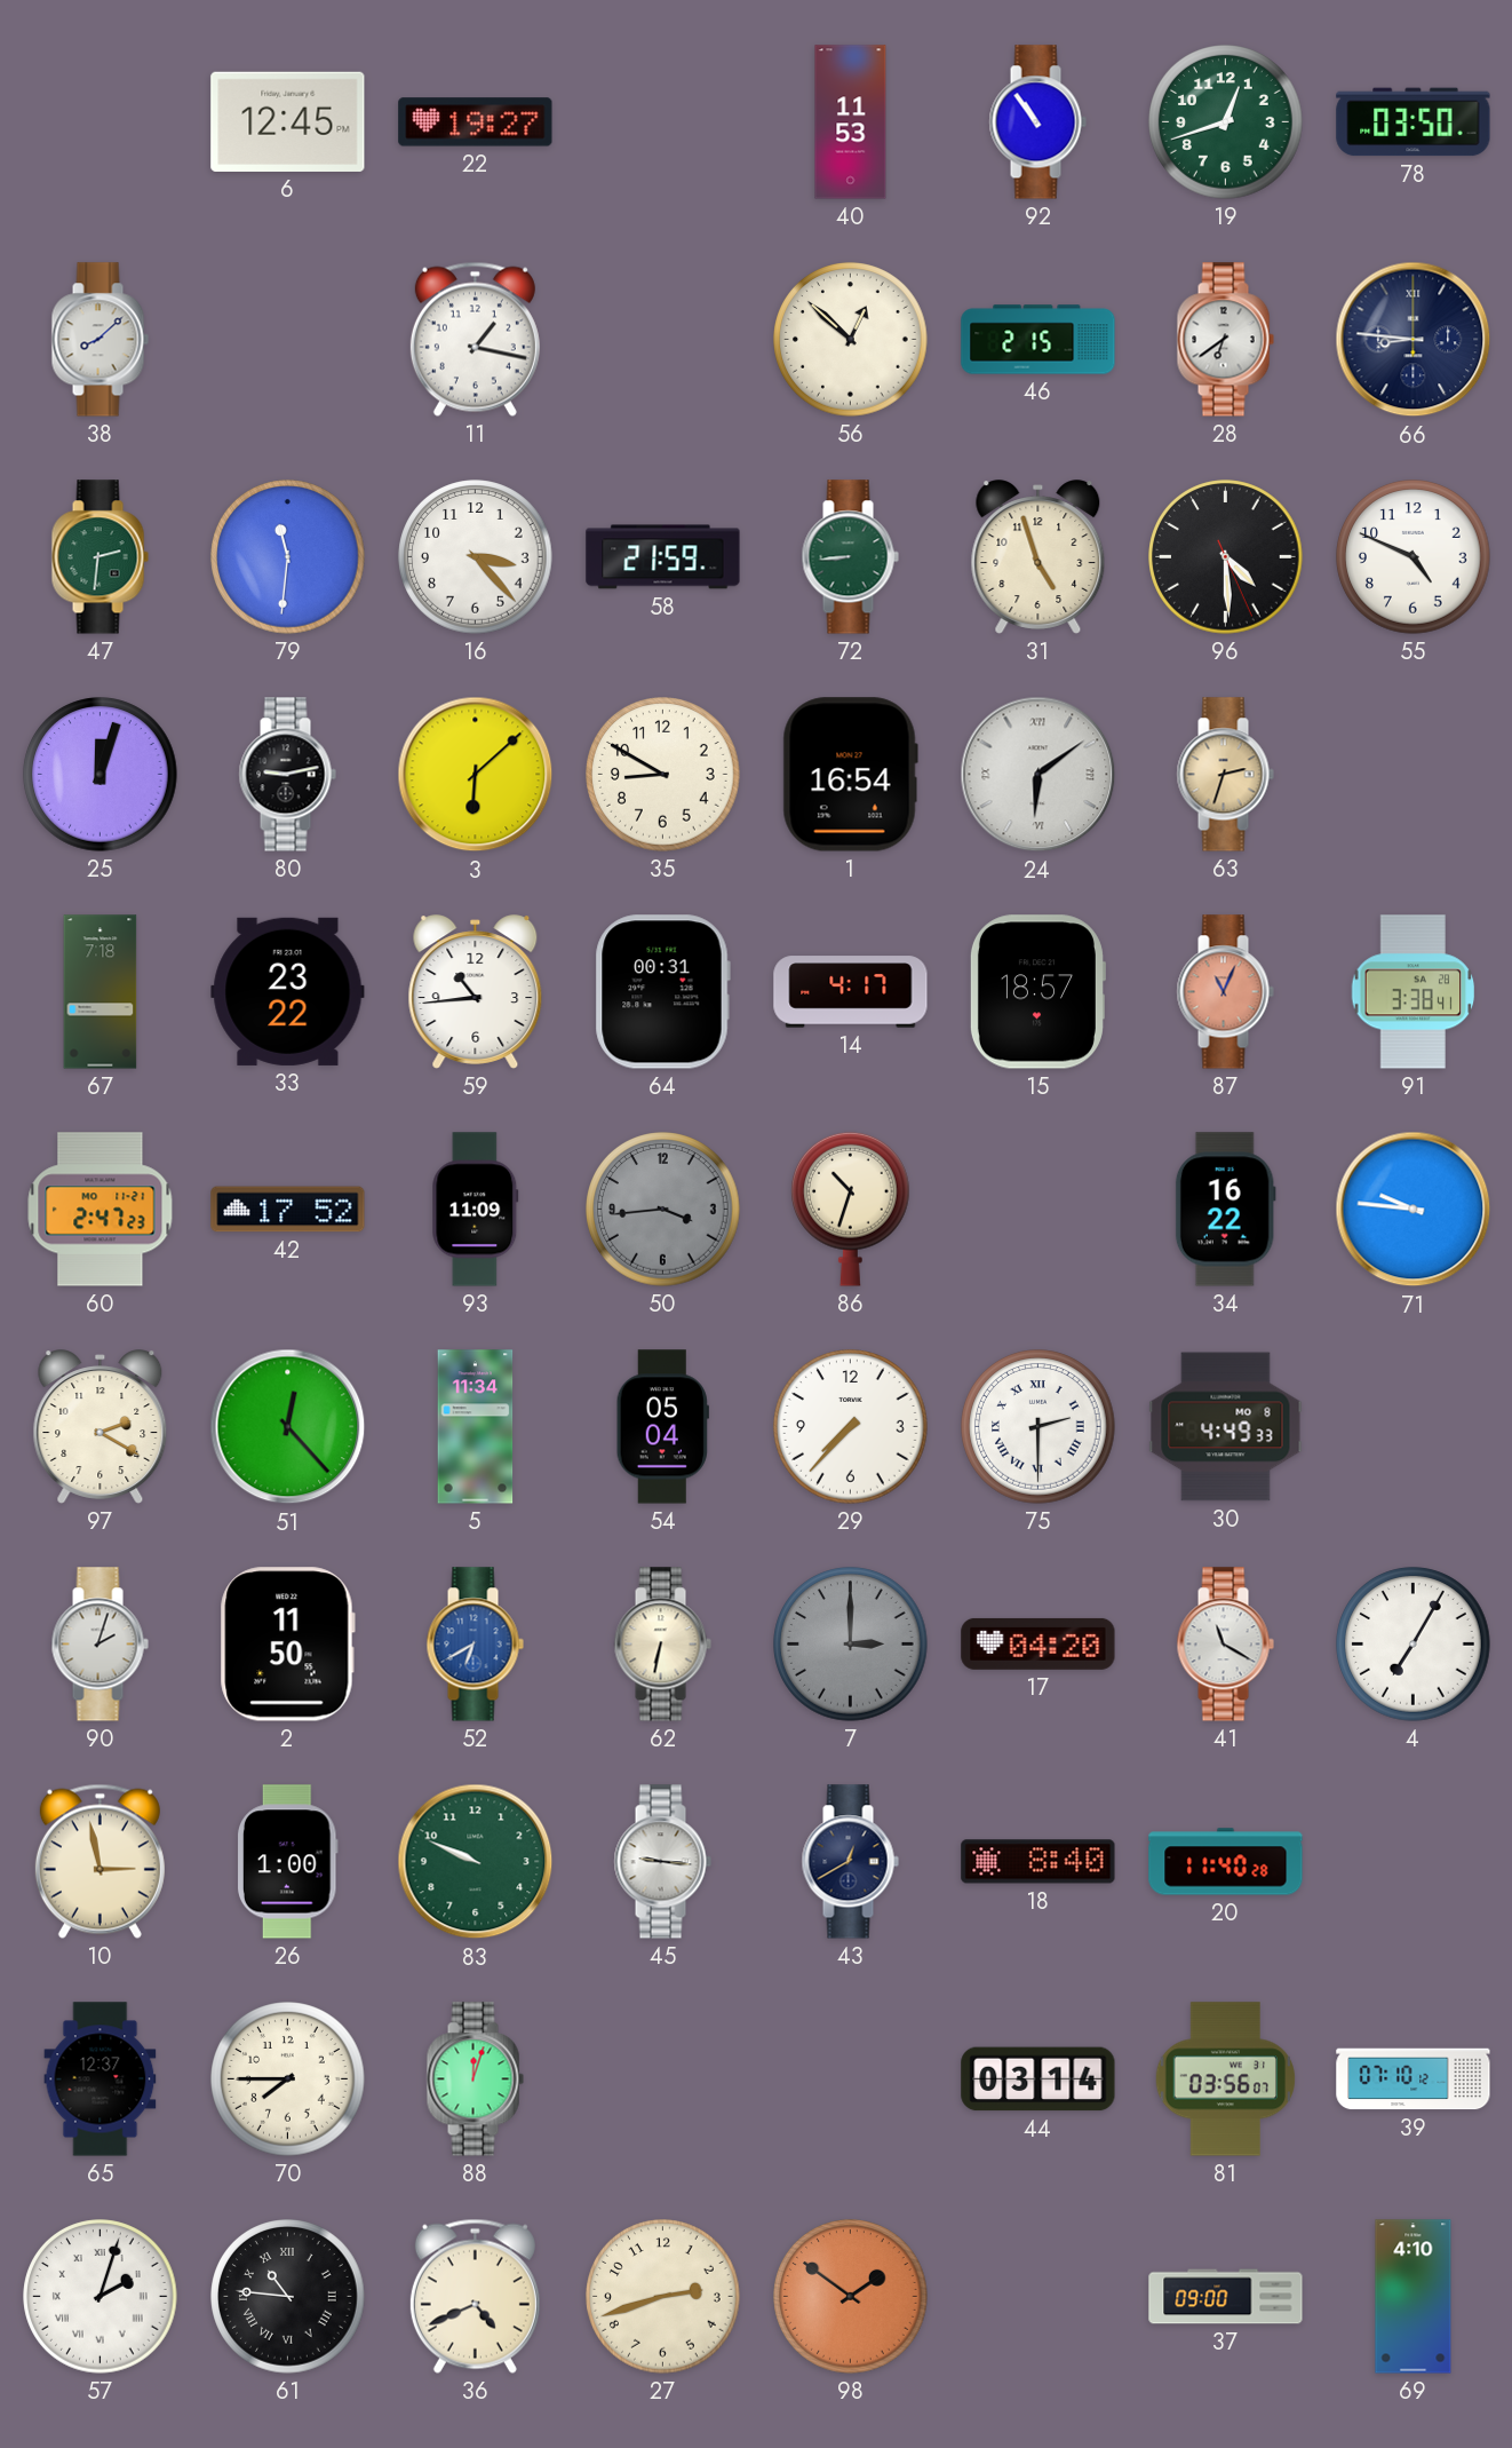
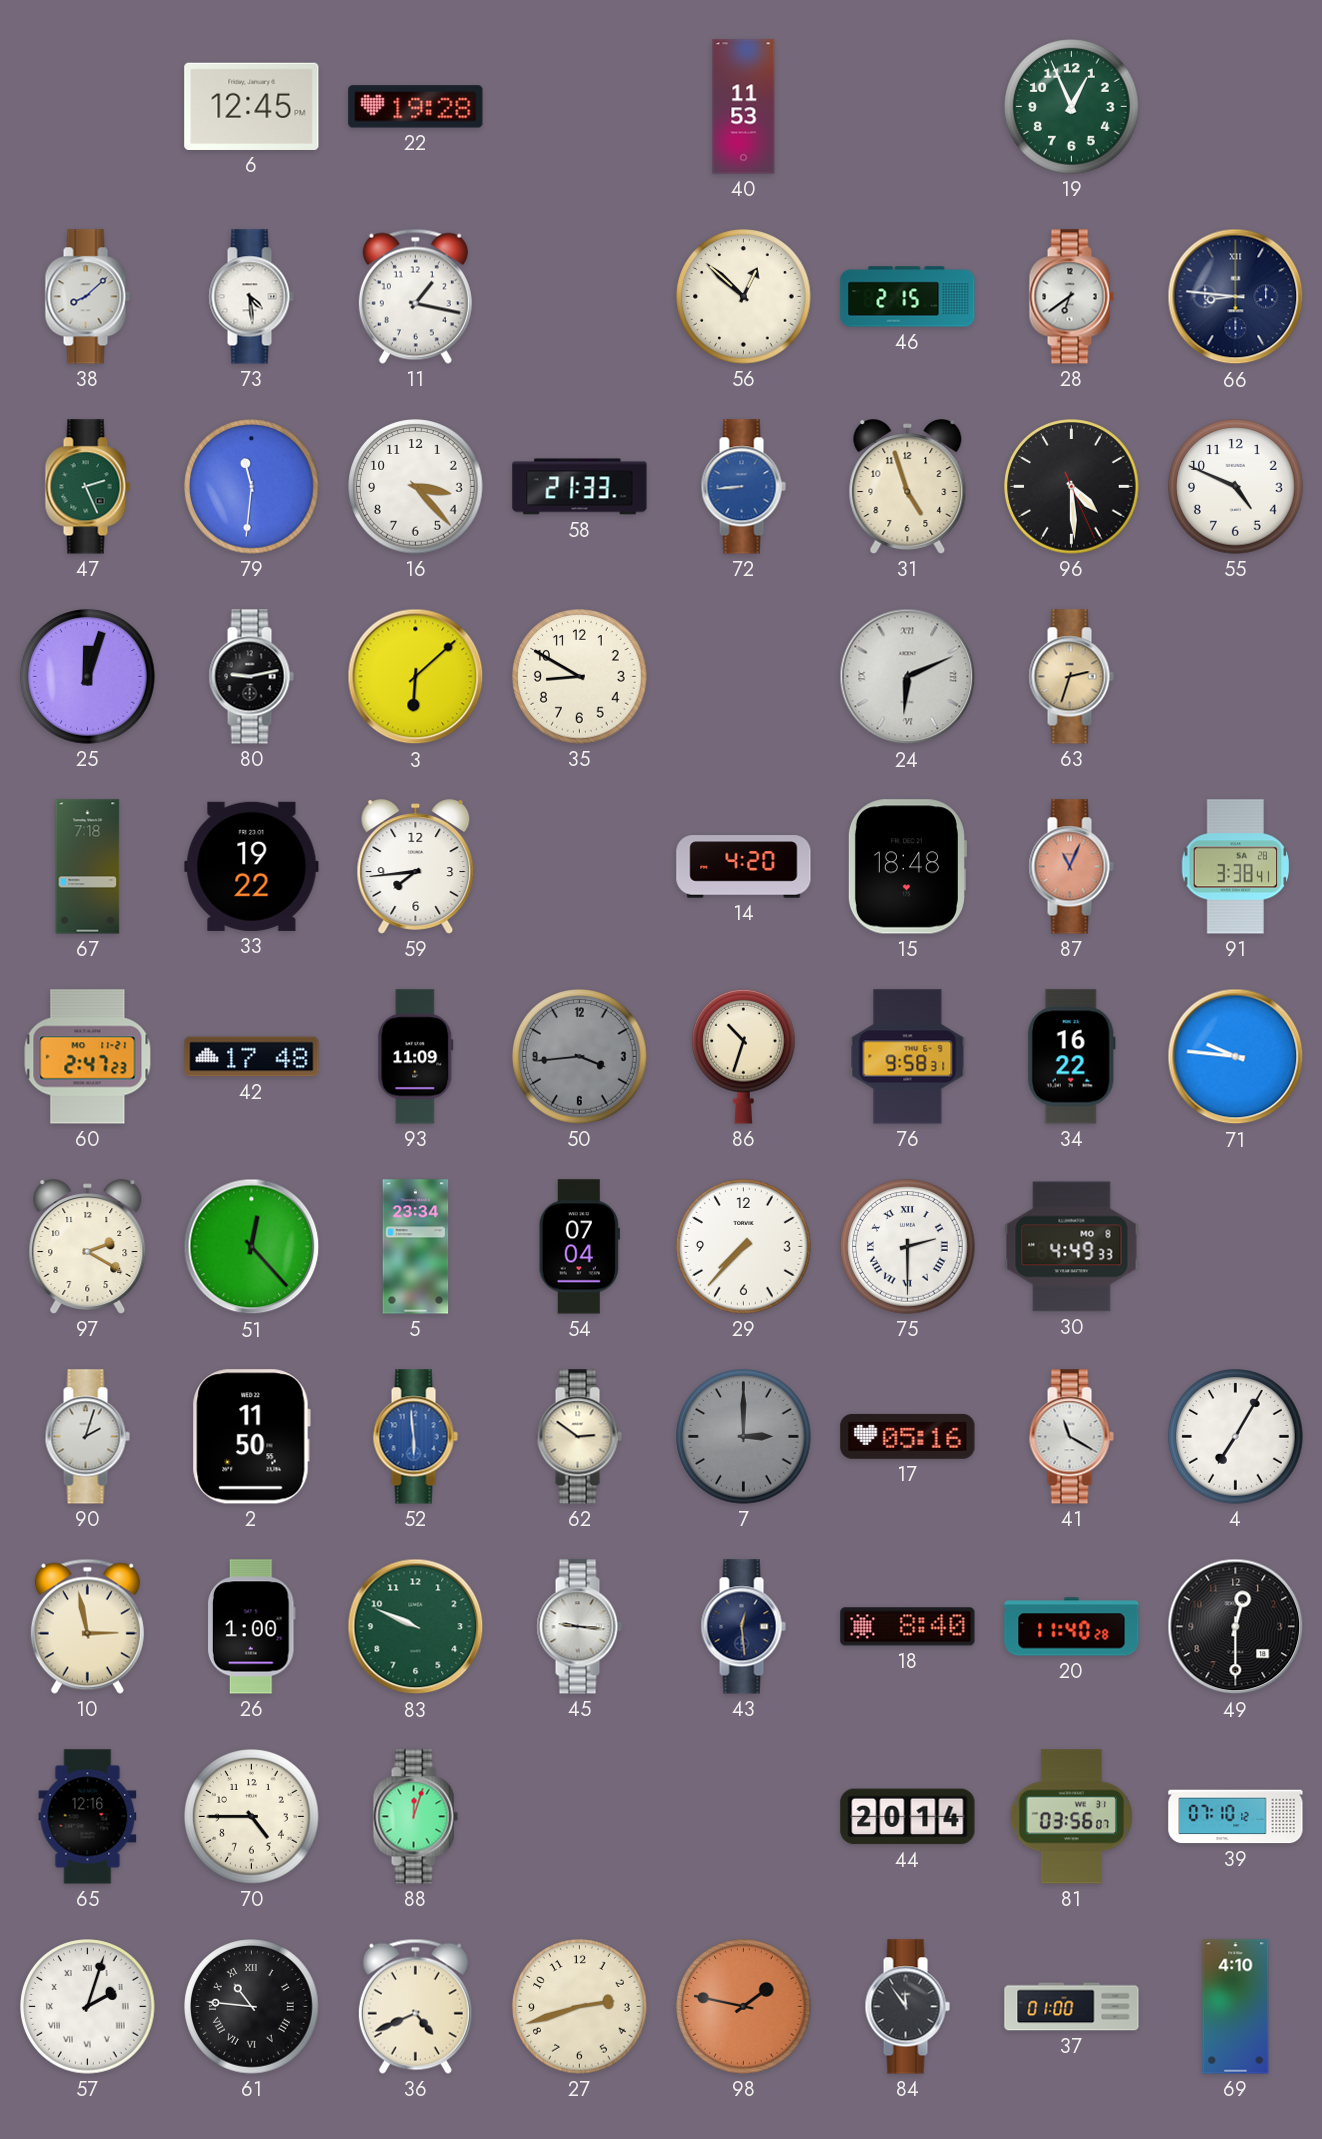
22: 19:27 -> 19:28
92: 10:54 -> none
19: 12:42 -> 12:56
78: 03:50 -> none
73: none -> 4:29
47: 2:31 -> 2:26
58: 21:59 -> 21:33
72 dial: green -> blue
1: 16:54 -> none
24: 6:09 -> 6:11
33: 23:22 -> 19:22
59: 10:44 -> 7:44
64: 00:31 -> none
14: 4:17 -> 4:20
15: 18:57 -> 18:48
42: 17:52 -> 17:48
76: none -> 9:58
5: 11:34 -> 23:34
54: 05:04 -> 07:04
52: 6:40 -> 5:59
62: 6:32 -> 2:51
17: 04:20 -> 05:16
43: 12:40 -> 12:29
49: none -> 12:30
65: 12:37 -> 12:16
70: 7:45 -> 4:45
44: 03:14 -> 20:14
98: 1:51 -> 1:47
84: none -> 11:54
37: 09:00 -> 01:00
